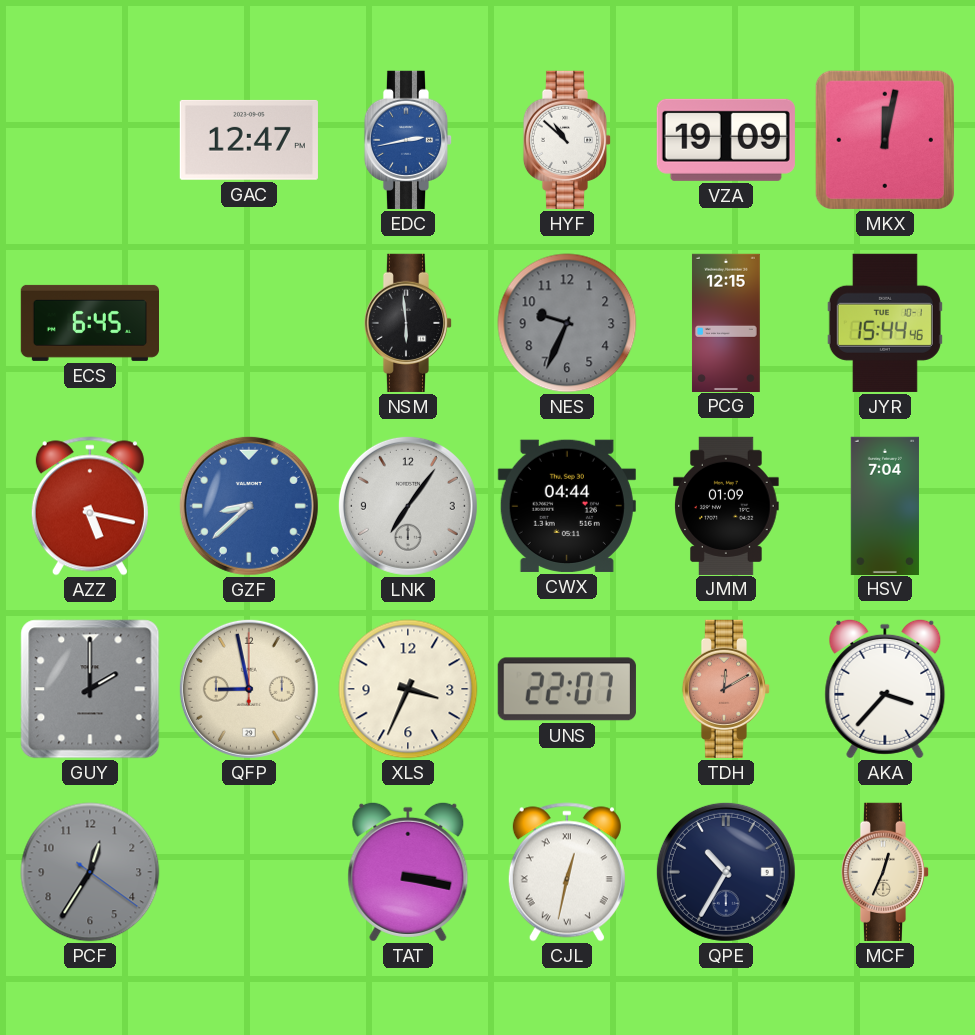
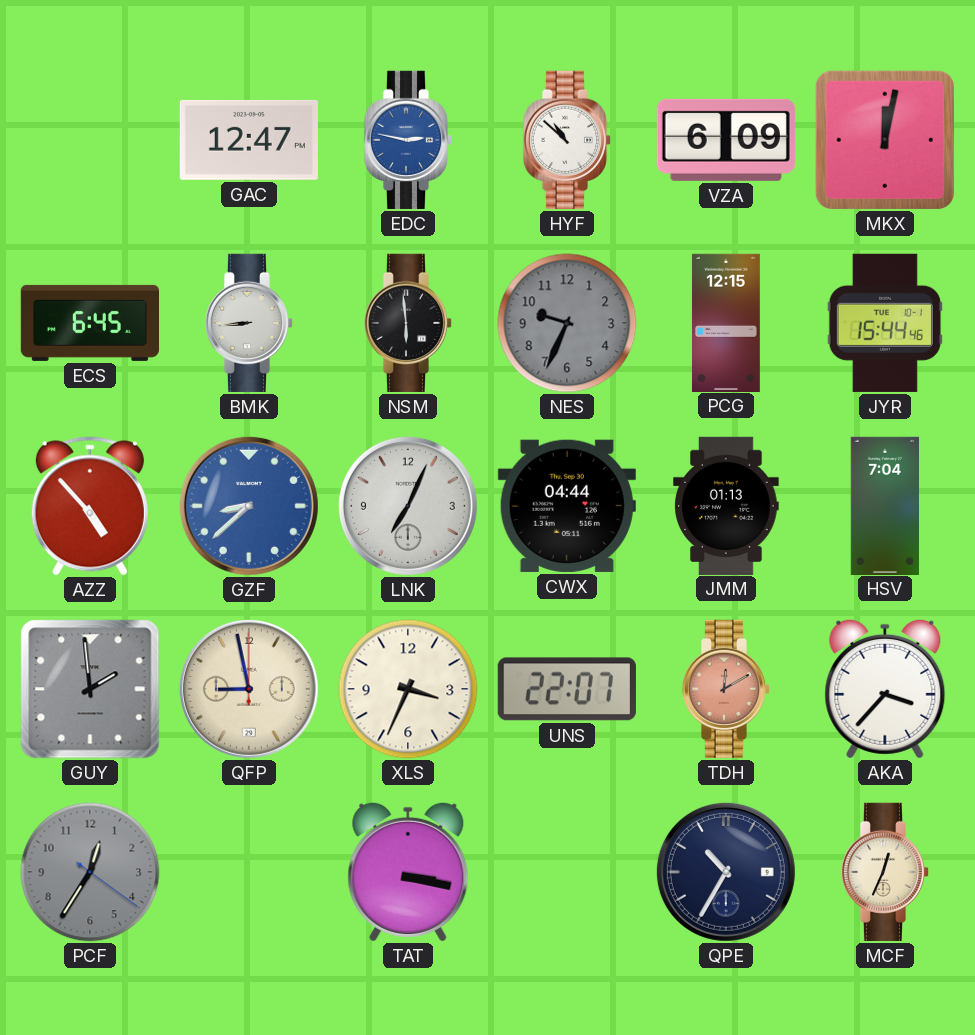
EDC: 2:43 -> 2:47
VZA: 19:09 -> 6:09
BMK: none -> 8:44
AZZ: 5:17 -> 4:53
LNK: 7:06 -> 7:04
JMM: 01:09 -> 01:13
GUY: 2:00 -> 1:59
CJL: 12:32 -> none
